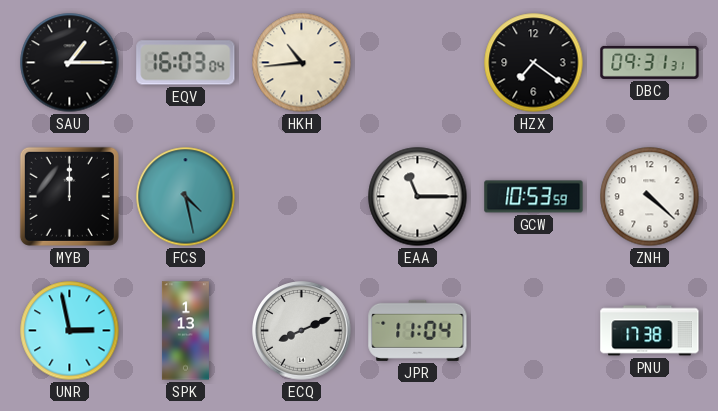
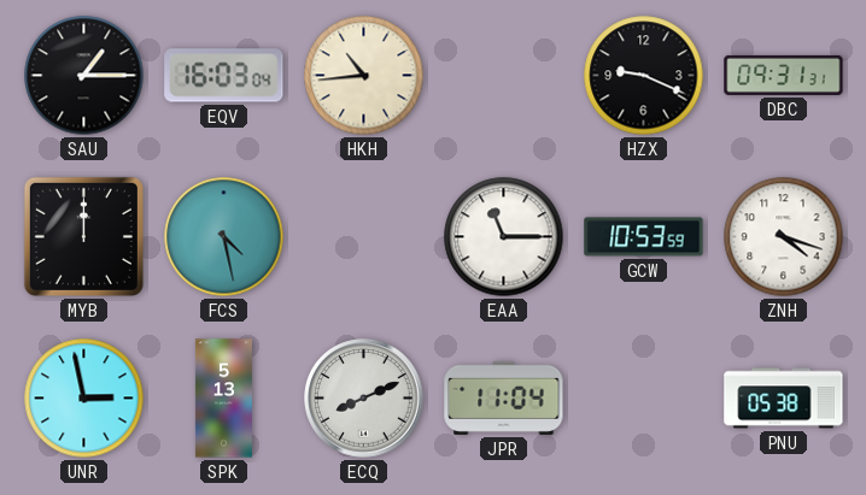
HZX: 7:21 -> 9:19
ZNH: 4:22 -> 4:18
SPK: 1:13 -> 5:13
PNU: 17:38 -> 05:38
